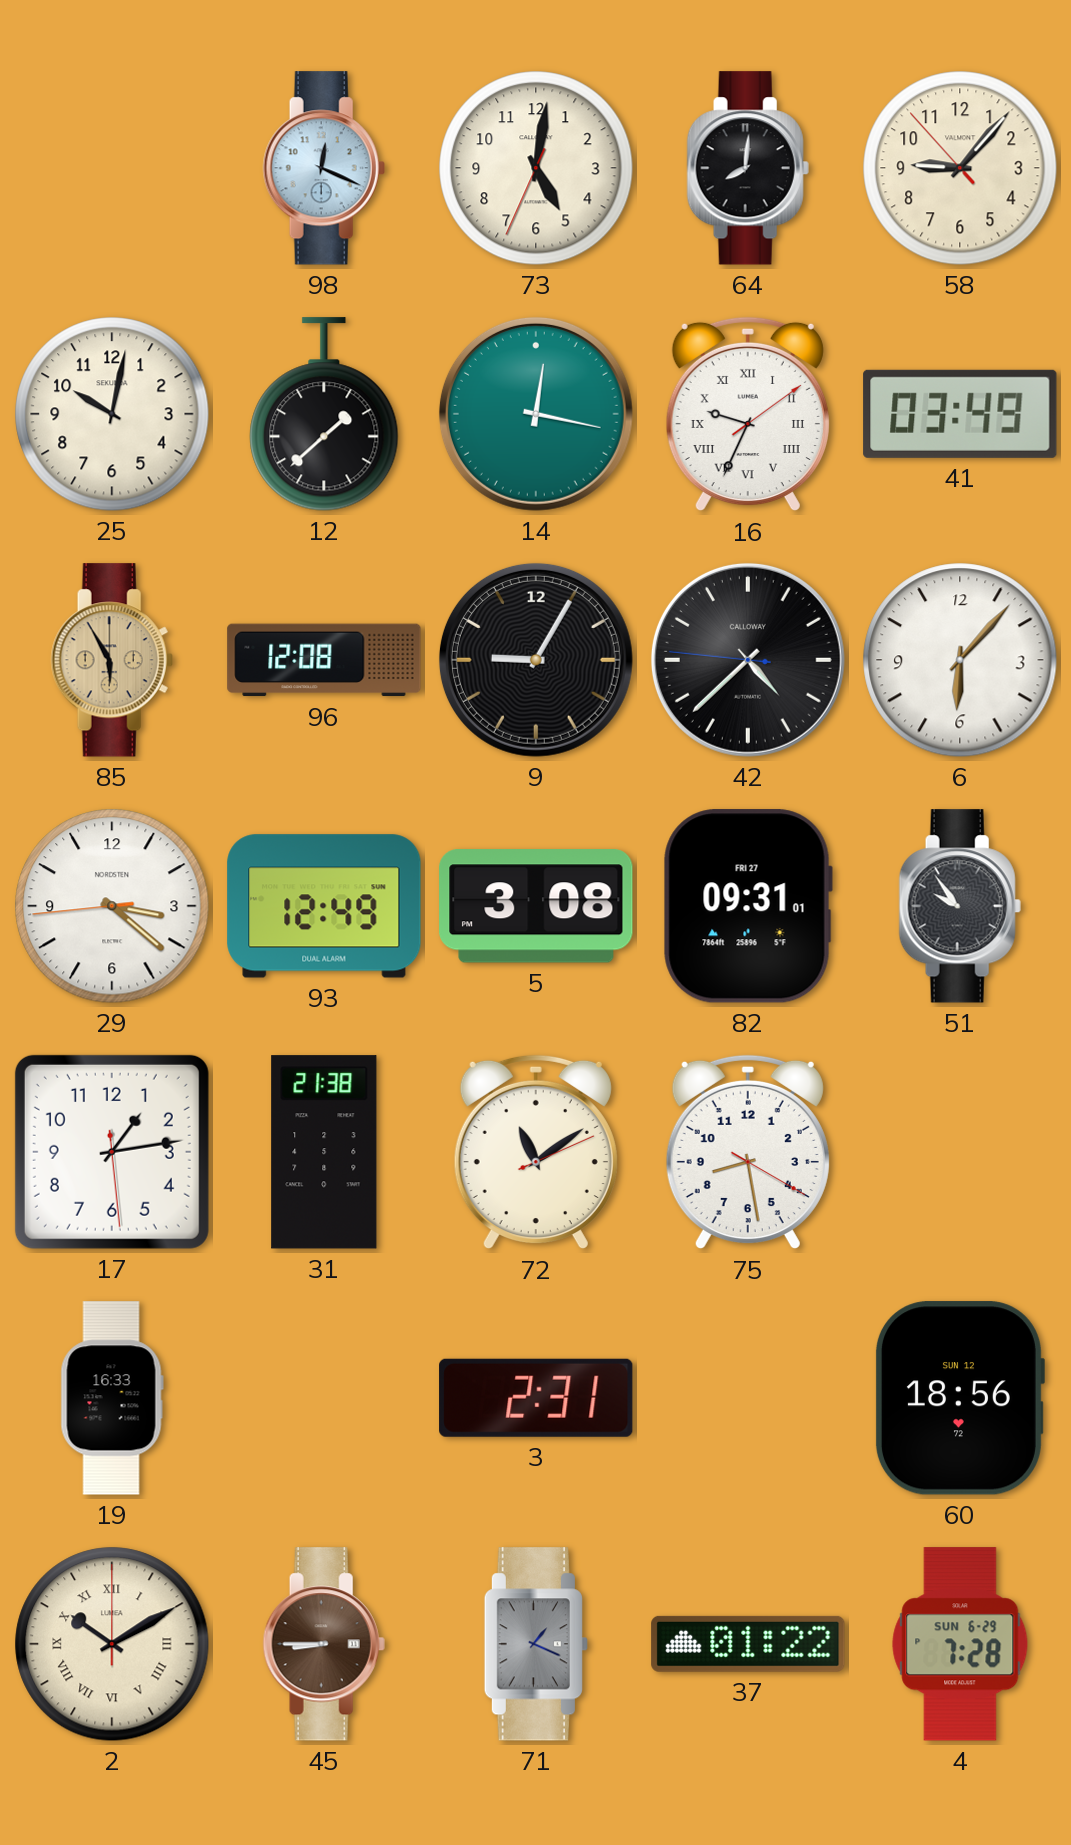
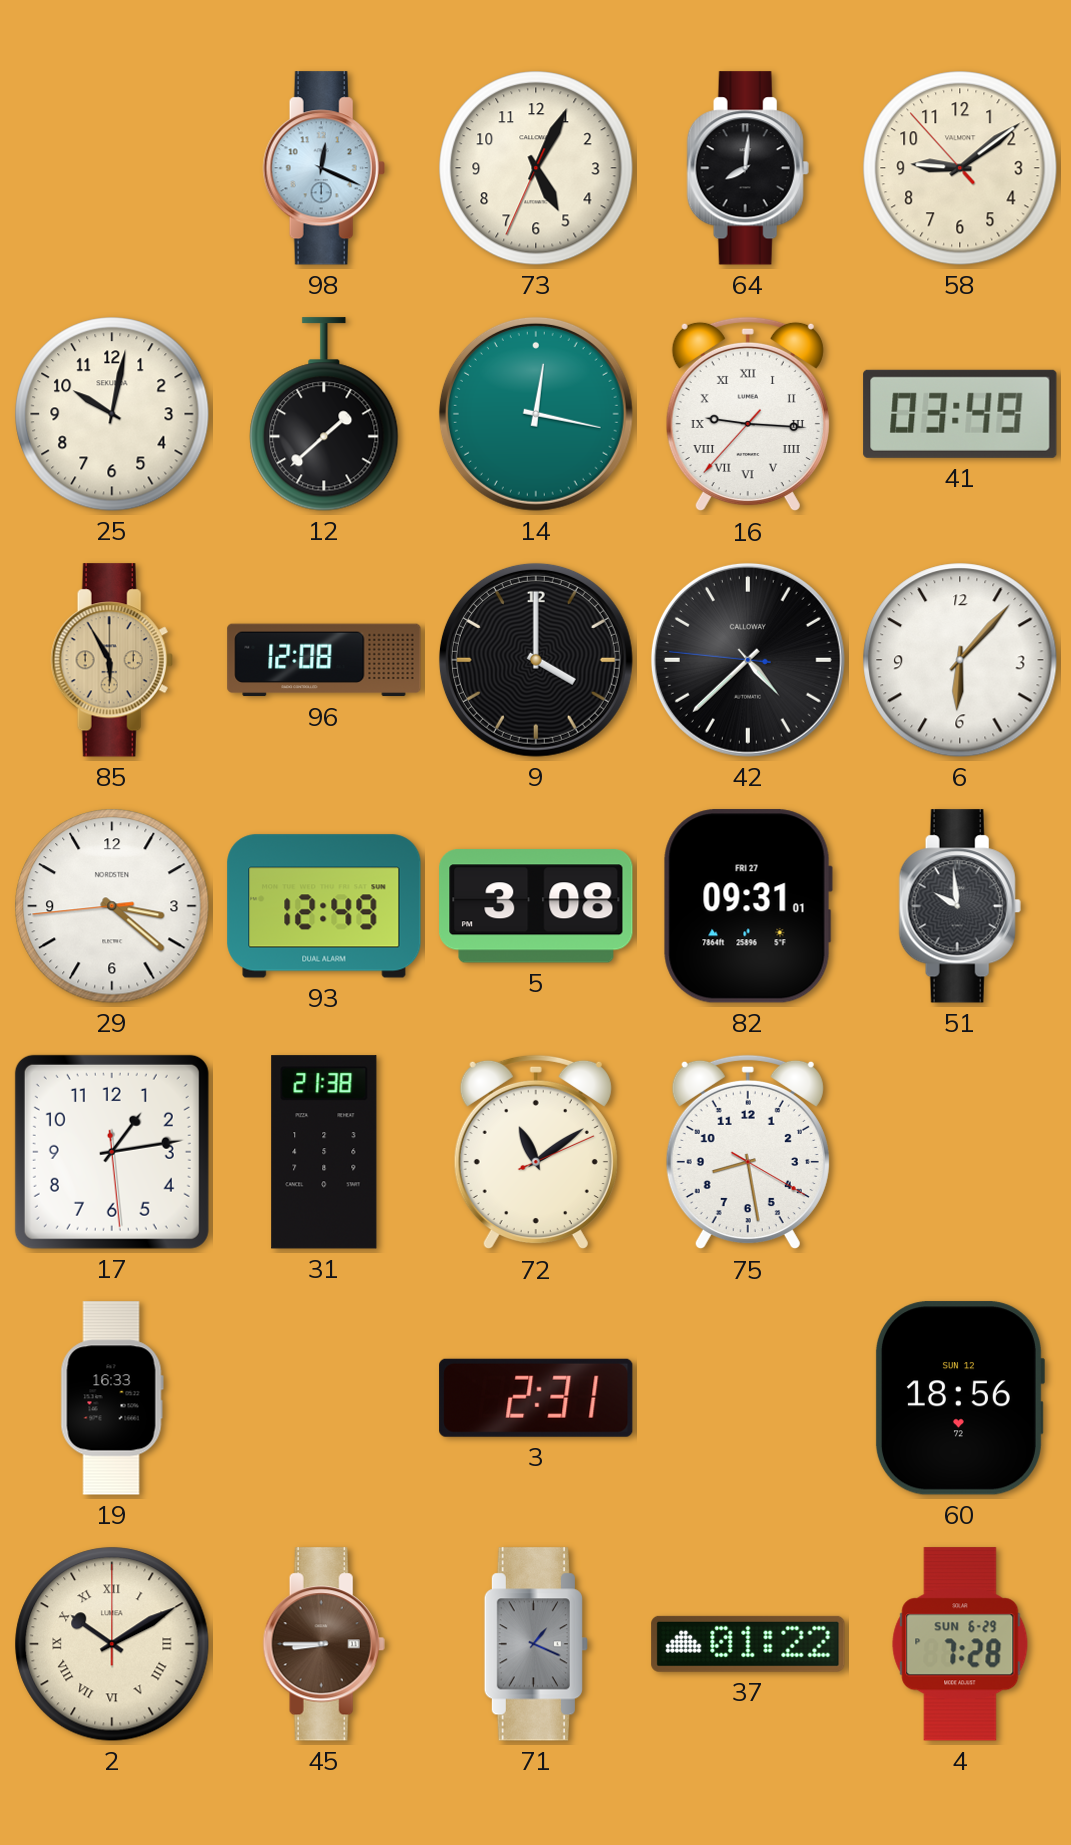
73: 5:01 -> 5:04
58: 9:06 -> 9:08
16: 9:34 -> 9:15
9: 9:05 -> 4:00
51: 9:54 -> 9:59
